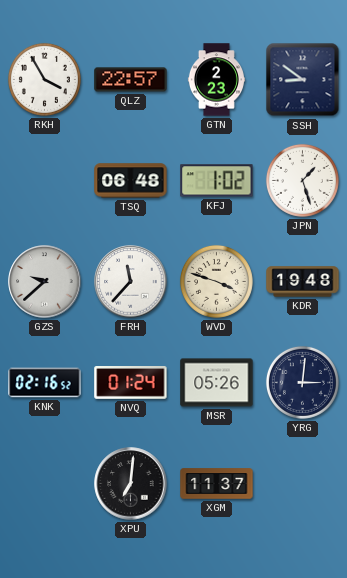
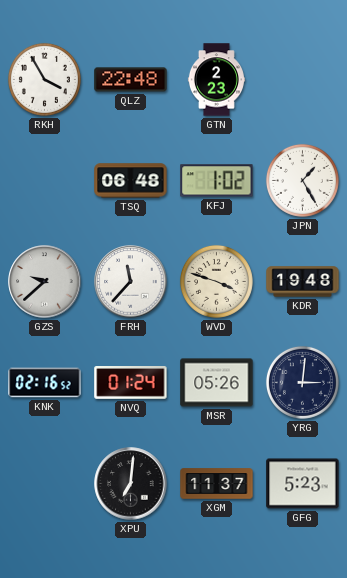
QLZ: 22:57 -> 22:48
SSH: 8:51 -> none
JPN: 1:27 -> 1:25
GFG: none -> 5:23
